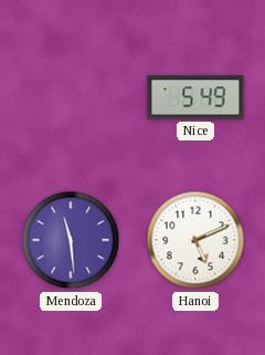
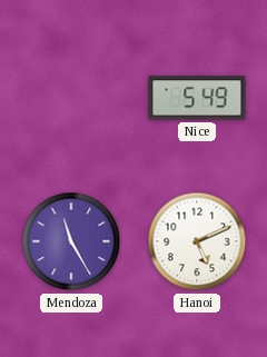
Mendoza: 11:29 -> 11:25
